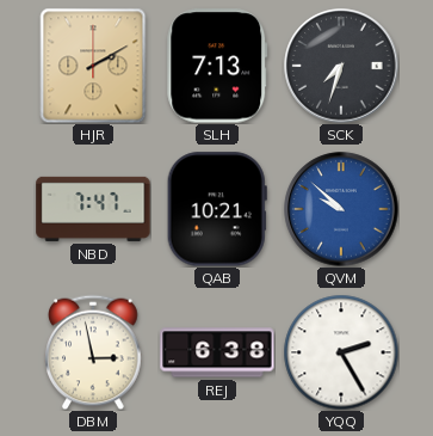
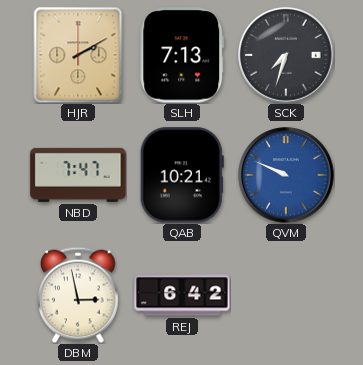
QVM: 9:52 -> 9:49
REJ: 6:38 -> 6:42
YQQ: 2:25 -> none
